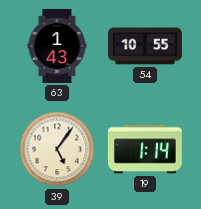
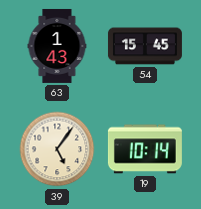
54: 10:55 -> 15:45
19: 1:14 -> 10:14
